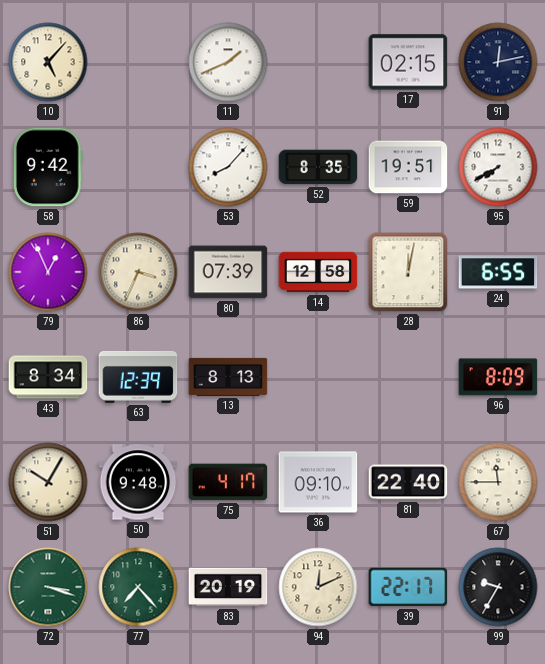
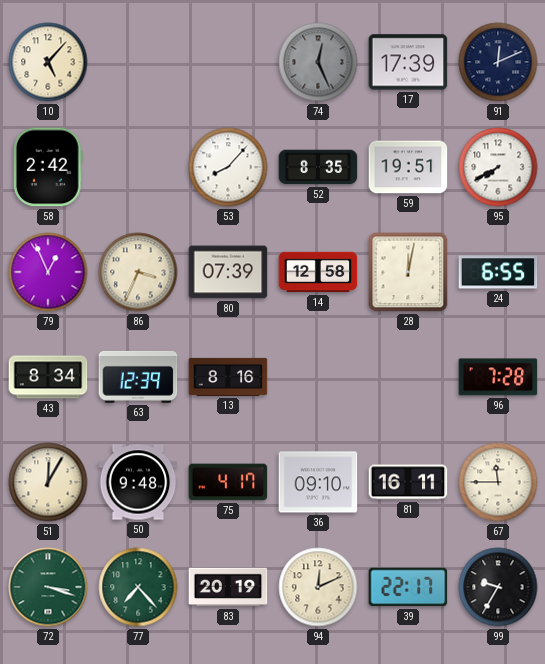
11: 1:41 -> none
74: none -> 12:26
17: 02:15 -> 17:39
91: 12:13 -> 12:11
58: 9:42 -> 2:42
13: 8:13 -> 8:16
96: 8:09 -> 7:28
51: 10:05 -> 12:05
81: 22:40 -> 16:11
